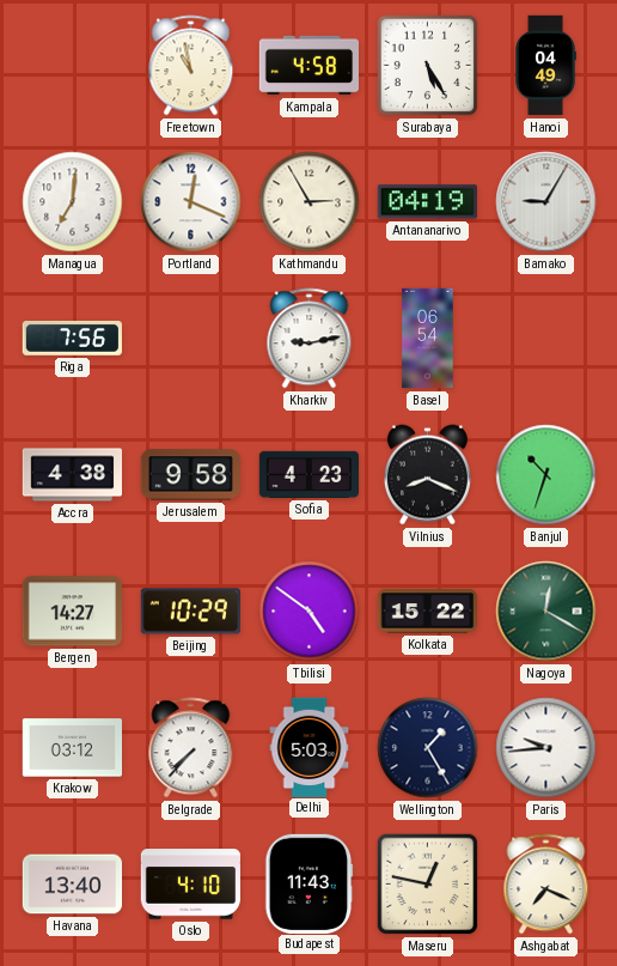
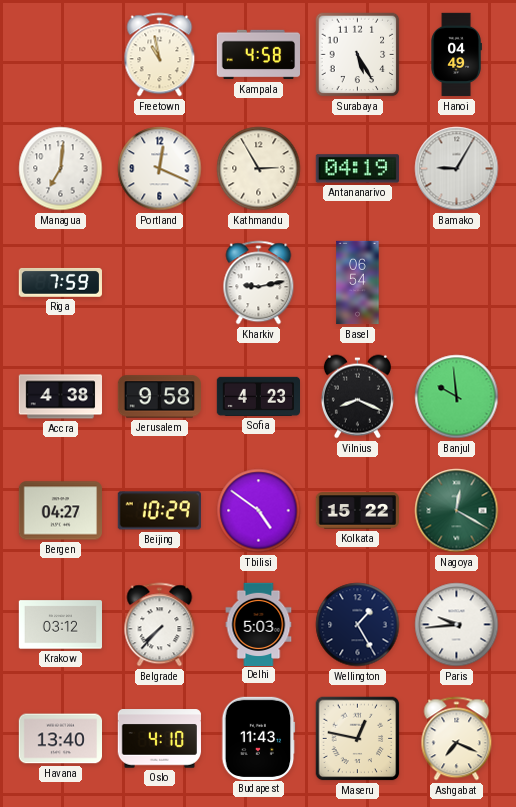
Riga: 7:56 -> 7:59
Banjul: 10:33 -> 9:59
Bergen: 14:27 -> 04:27
